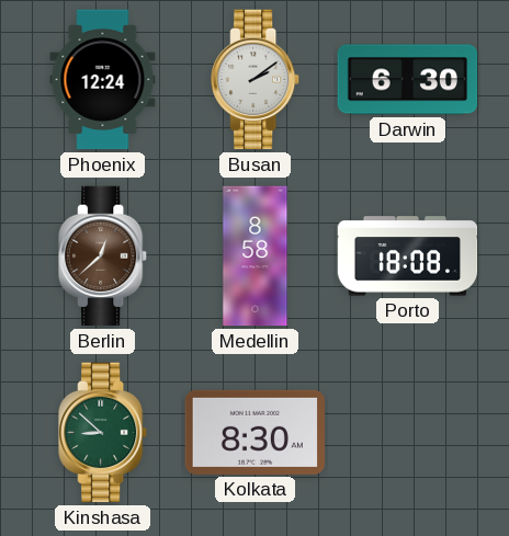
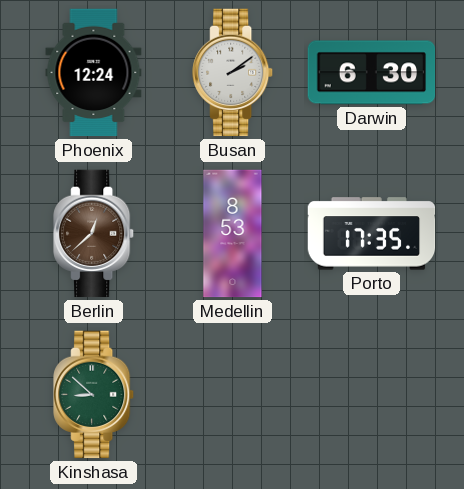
Medellin: 8:58 -> 8:53
Porto: 18:08 -> 17:35
Kolkata: 8:30 -> none
